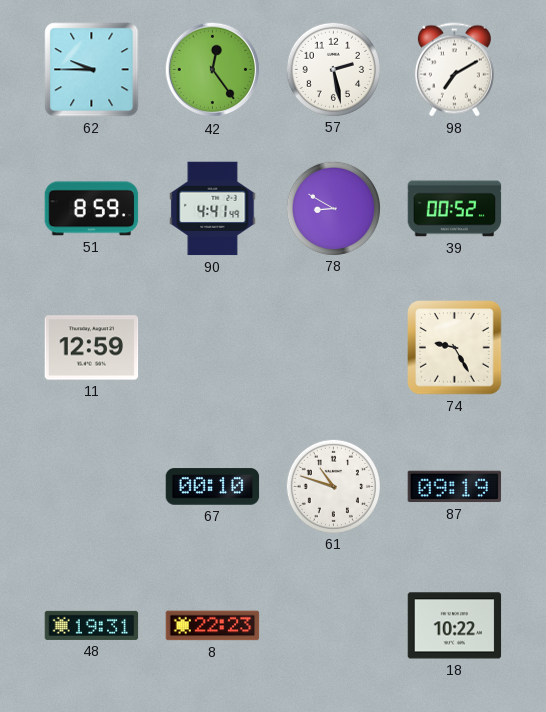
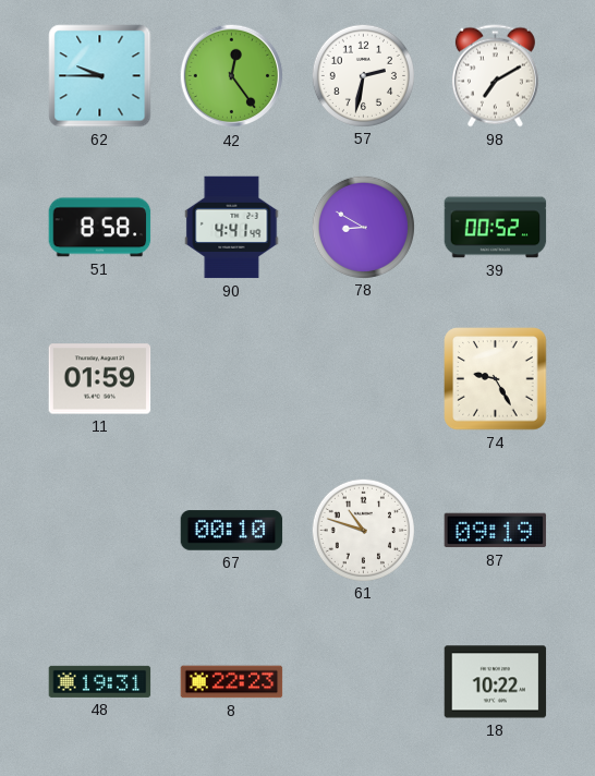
57: 2:28 -> 2:32
51: 8:59 -> 8:58
11: 12:59 -> 01:59
